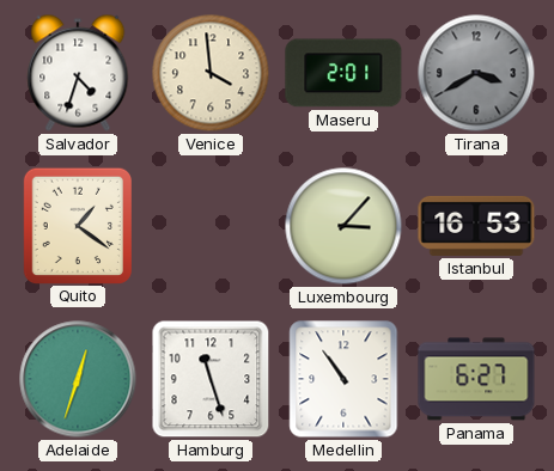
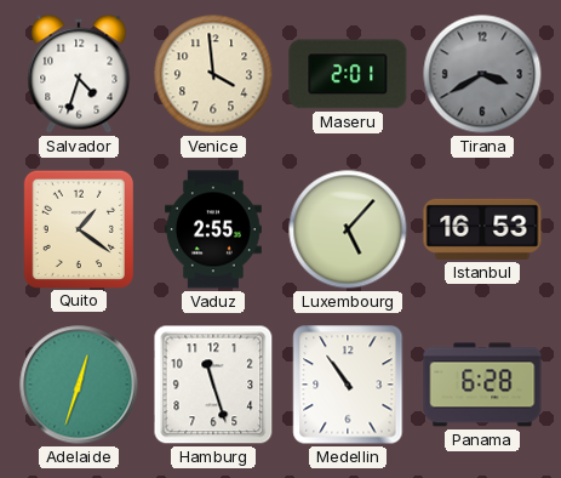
Vaduz: none -> 2:55
Luxembourg: 3:07 -> 5:07
Panama: 6:27 -> 6:28
